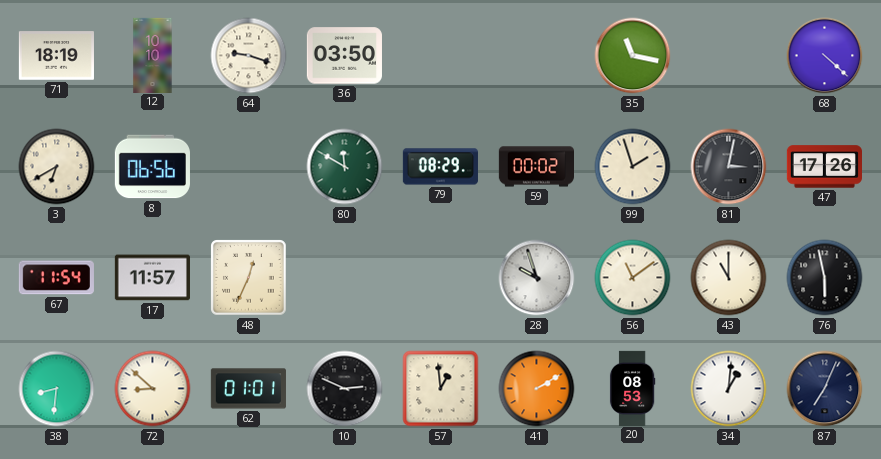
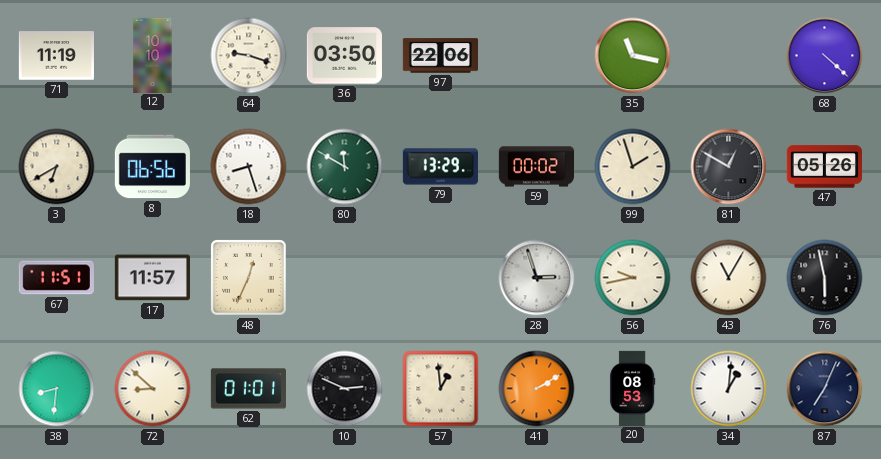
71: 18:19 -> 11:19
97: none -> 22:06
18: none -> 8:27
79: 08:29 -> 13:29
81: 3:02 -> 12:50
47: 17:26 -> 05:26
67: 11:54 -> 11:51
28: 9:57 -> 2:57
56: 11:09 -> 9:43
43: 11:00 -> 11:05
